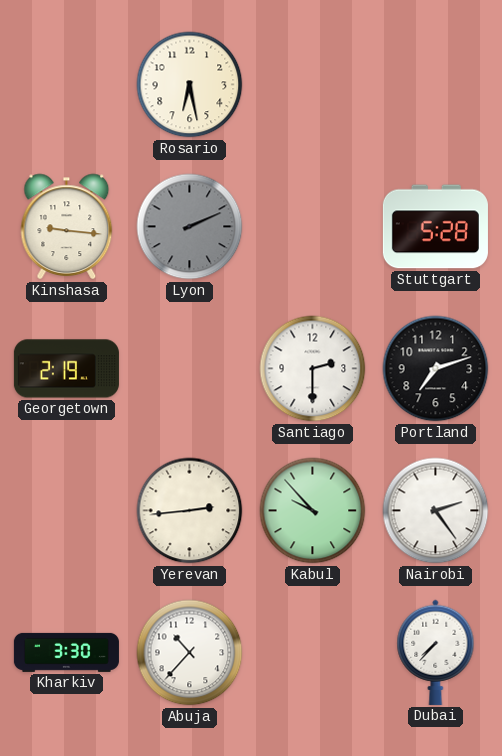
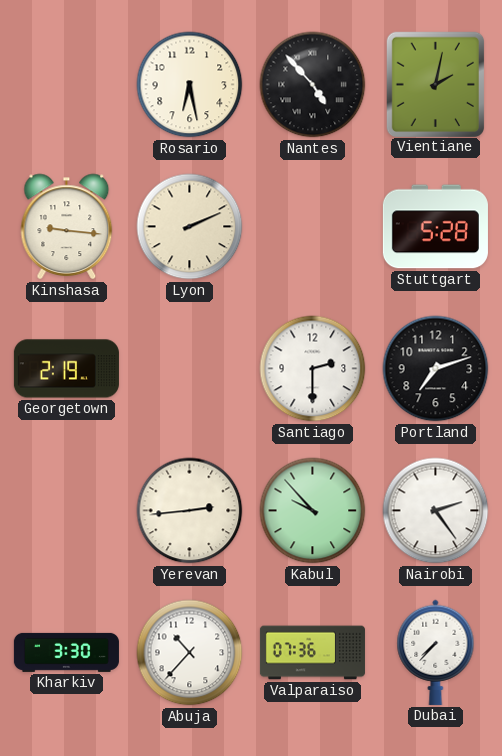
Nantes: none -> 4:53
Vientiane: none -> 2:02
Lyon dial: grey -> cream
Valparaiso: none -> 07:36
